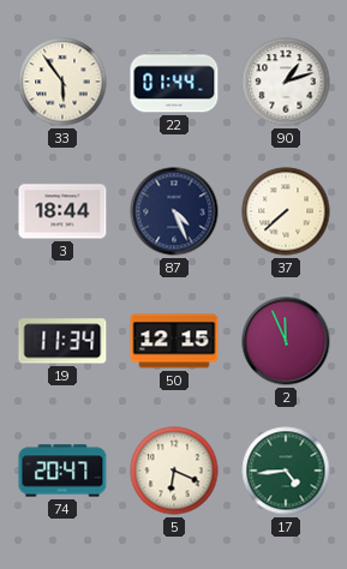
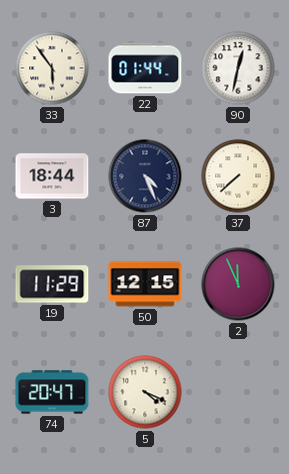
90: 1:12 -> 12:32
19: 11:34 -> 11:29
5: 6:19 -> 4:19
17: 4:44 -> none
